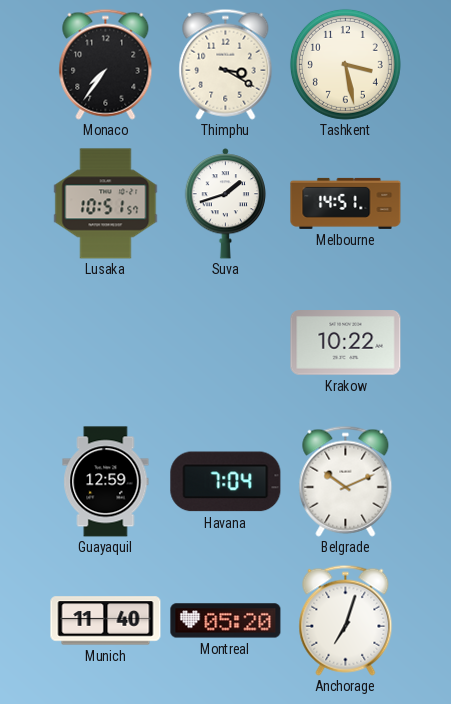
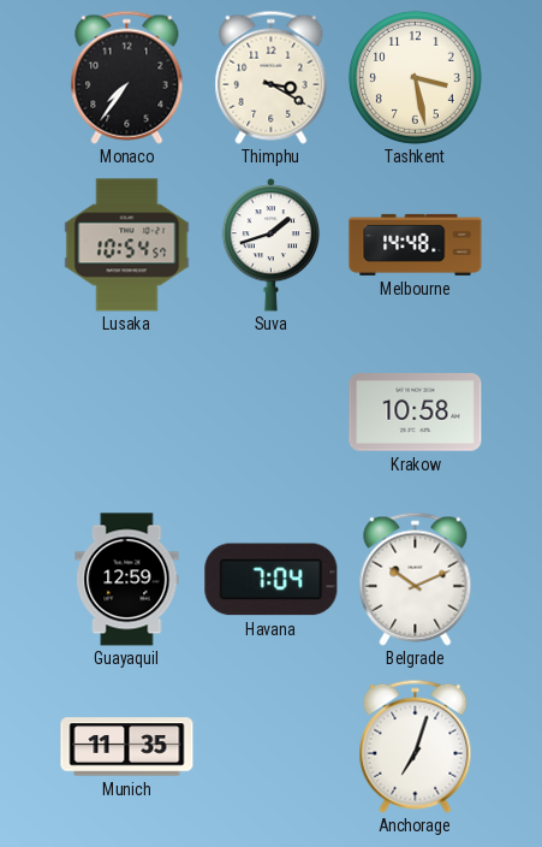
Lusaka: 10:51 -> 10:54
Melbourne: 14:51 -> 14:48
Krakow: 10:22 -> 10:58
Munich: 11:40 -> 11:35
Montreal: 05:20 -> none
